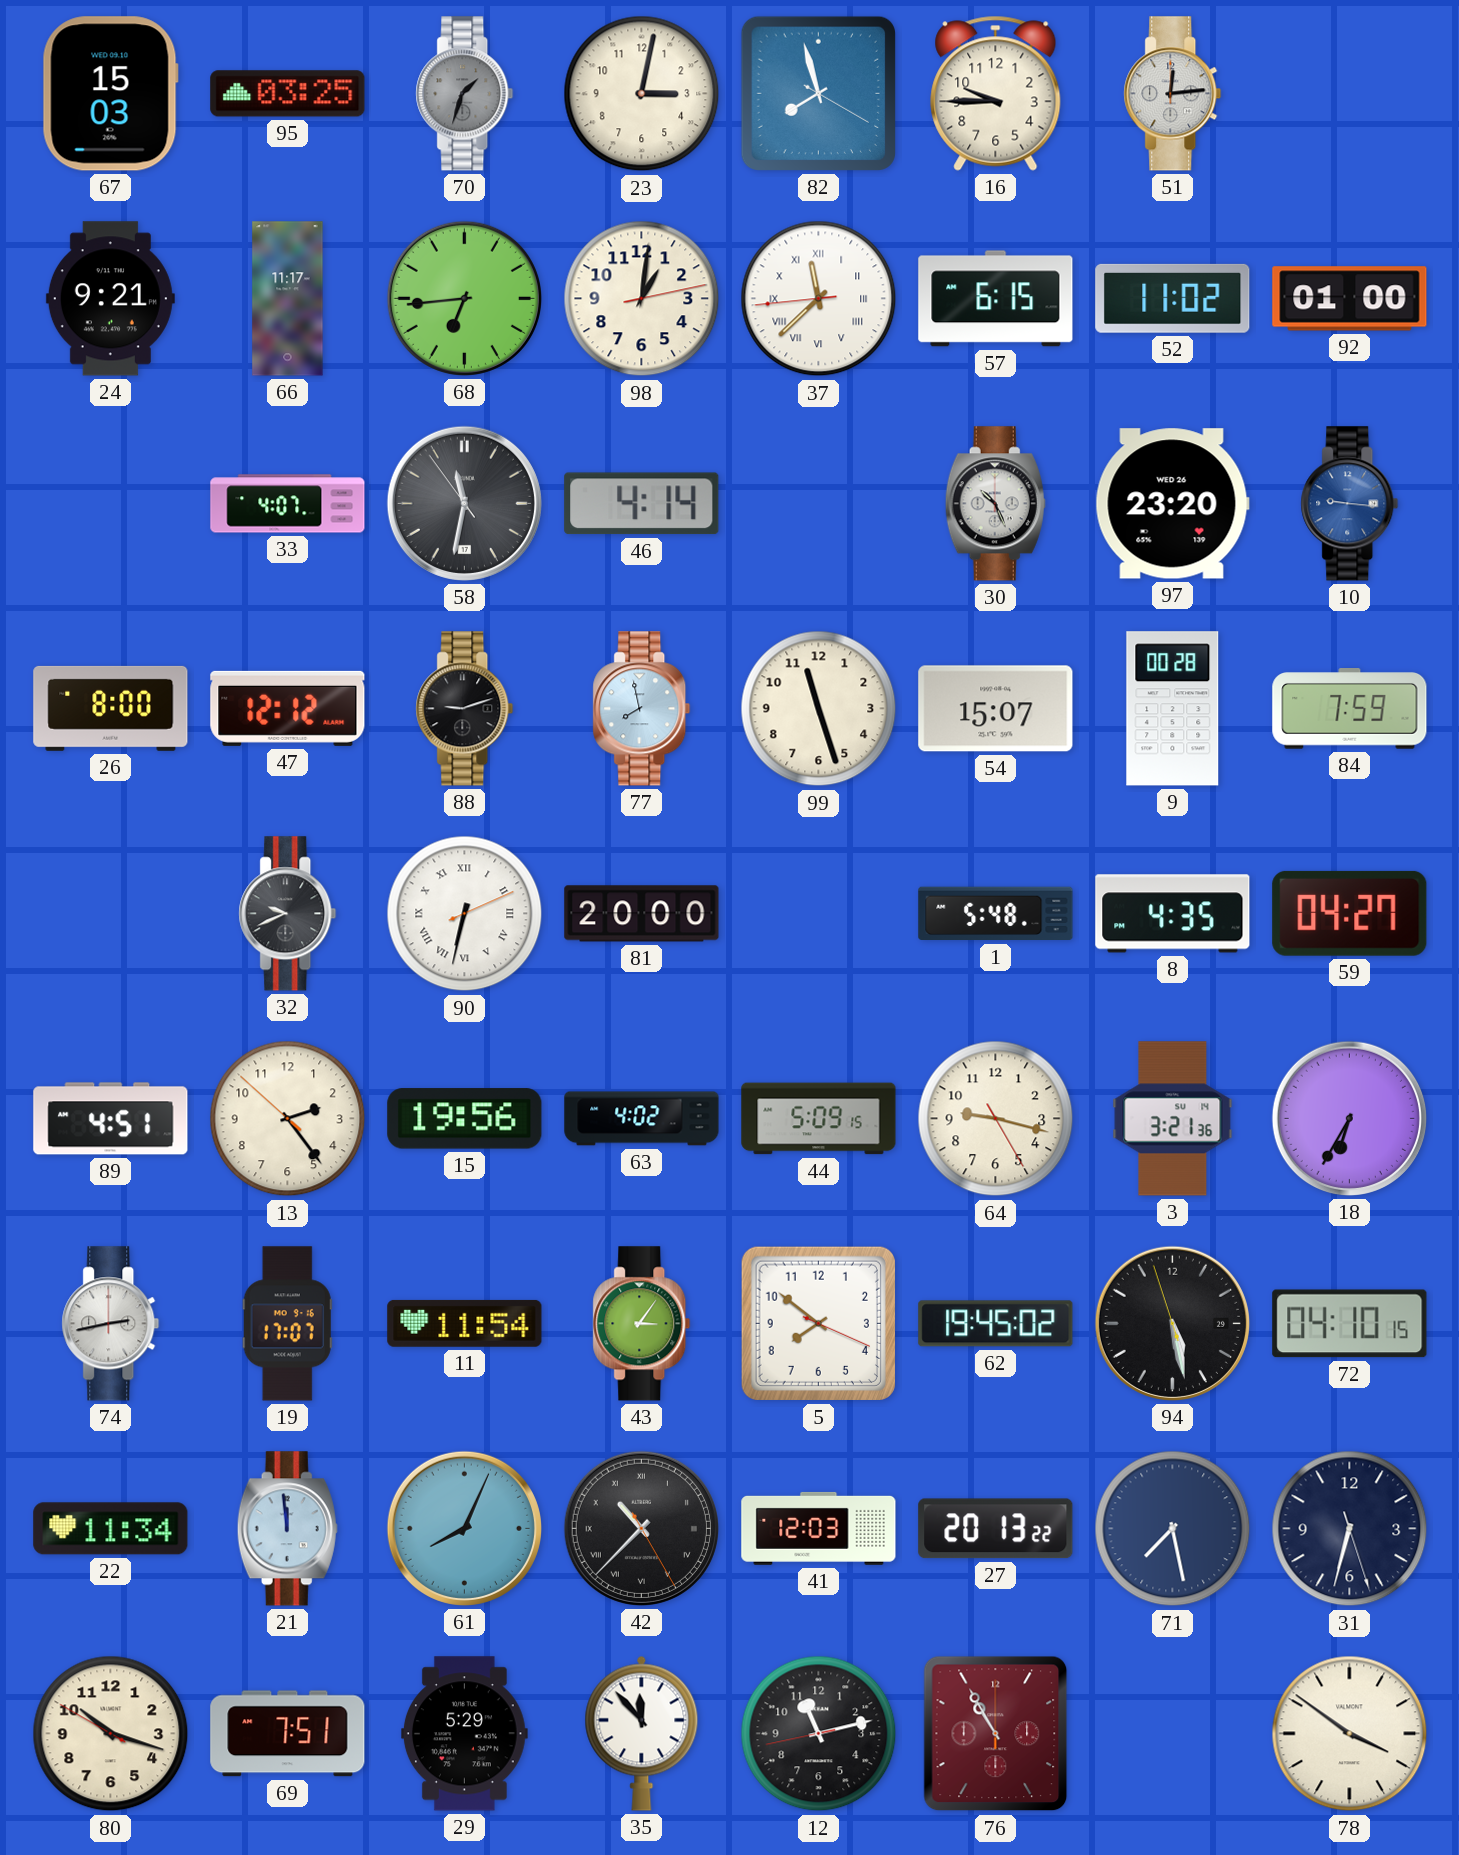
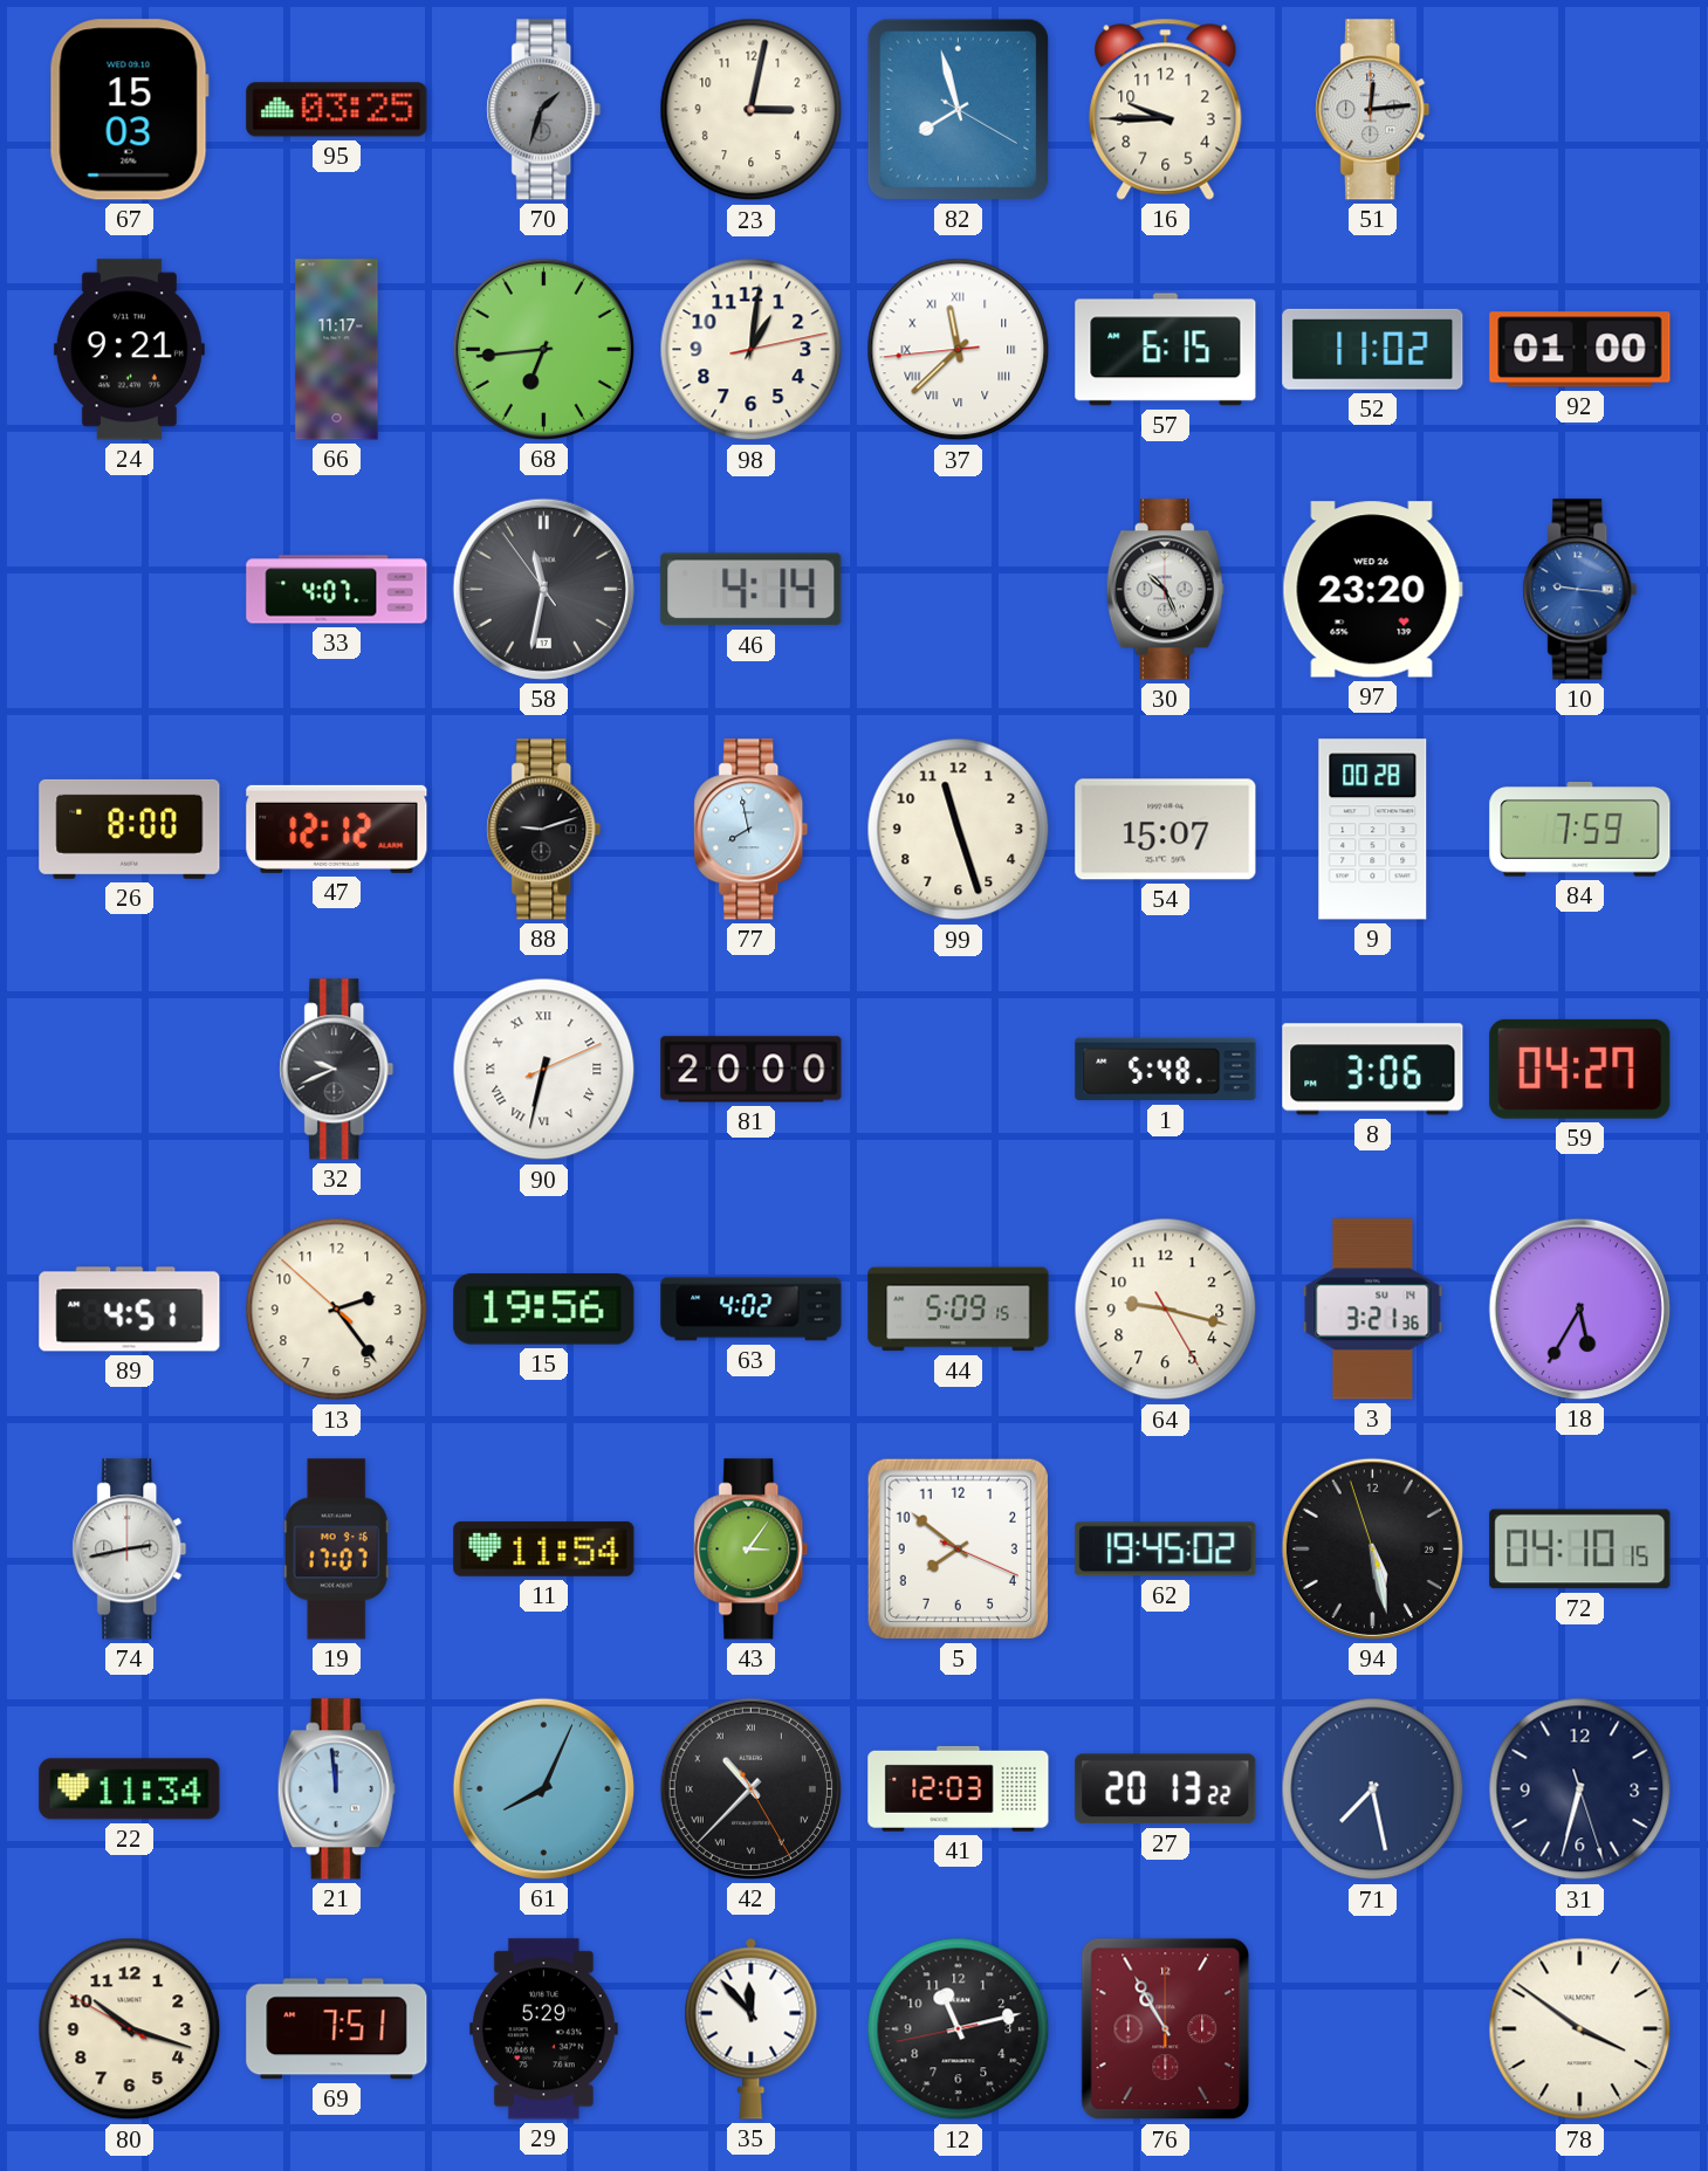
8: 4:35 -> 3:06
18: 6:35 -> 5:35
